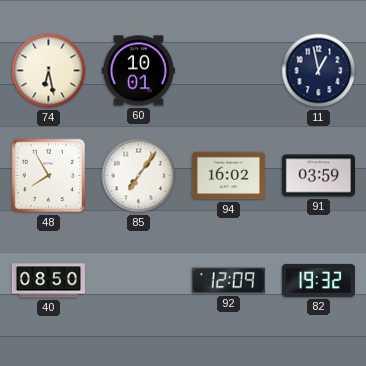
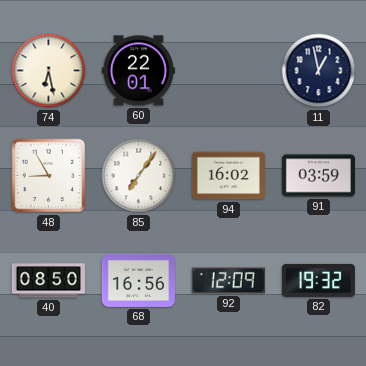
60: 10:01 -> 22:01
48: 7:55 -> 8:55
68: none -> 16:56
